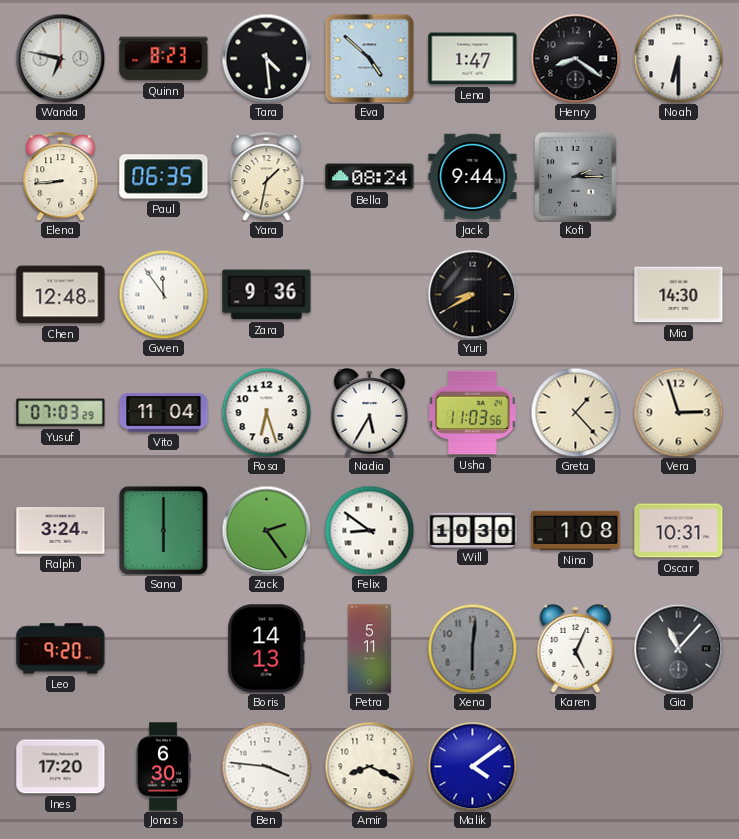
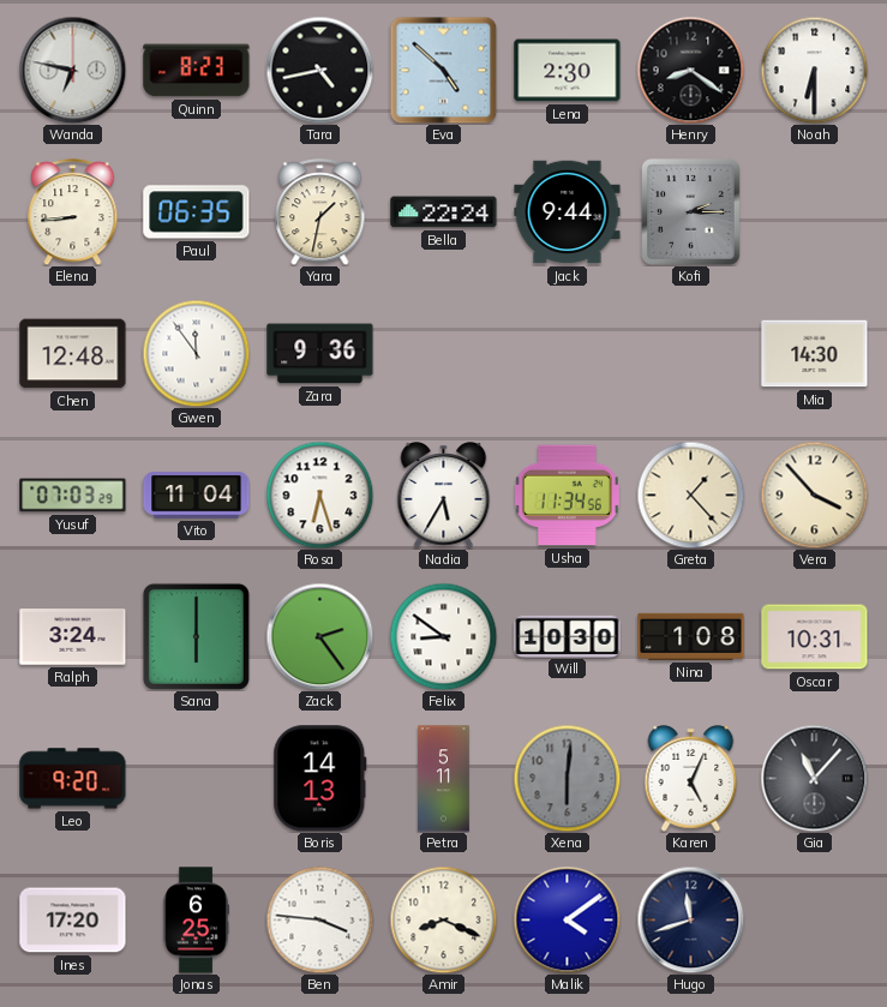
Tara: 4:29 -> 4:43
Lena: 1:47 -> 2:30
Bella: 08:24 -> 22:24
Yuri: 8:40 -> none
Usha: 11:03 -> 11:34
Vera: 2:57 -> 3:53
Jonas: 6:30 -> 6:25
Hugo: none -> 11:42
